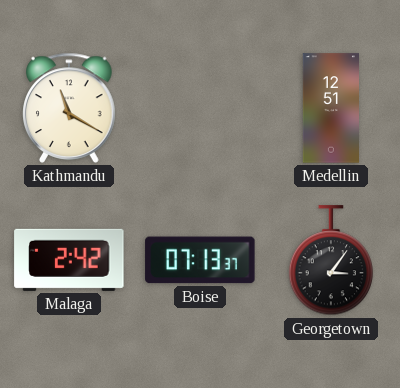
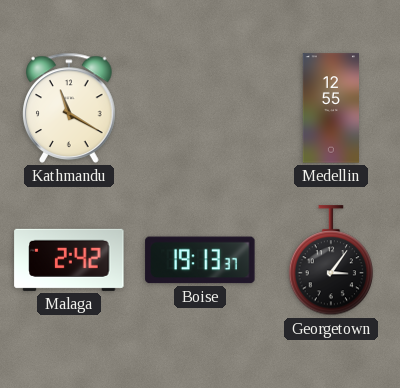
Medellin: 12:51 -> 12:55
Boise: 07:13 -> 19:13
